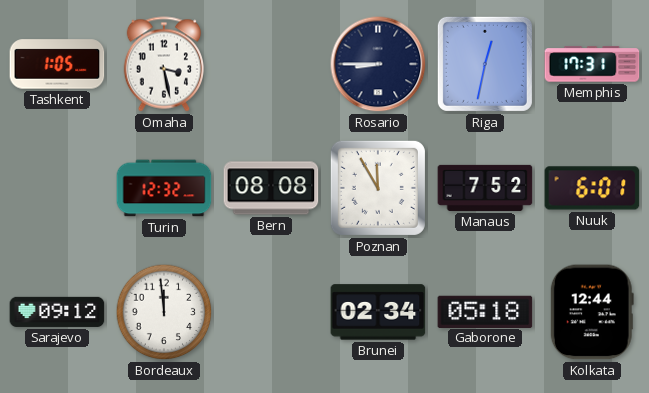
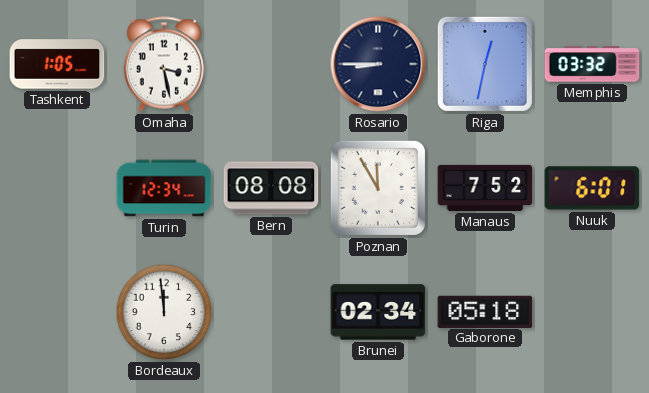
Memphis: 17:31 -> 03:32
Turin: 12:32 -> 12:34
Sarajevo: 09:12 -> none
Kolkata: 12:44 -> none
